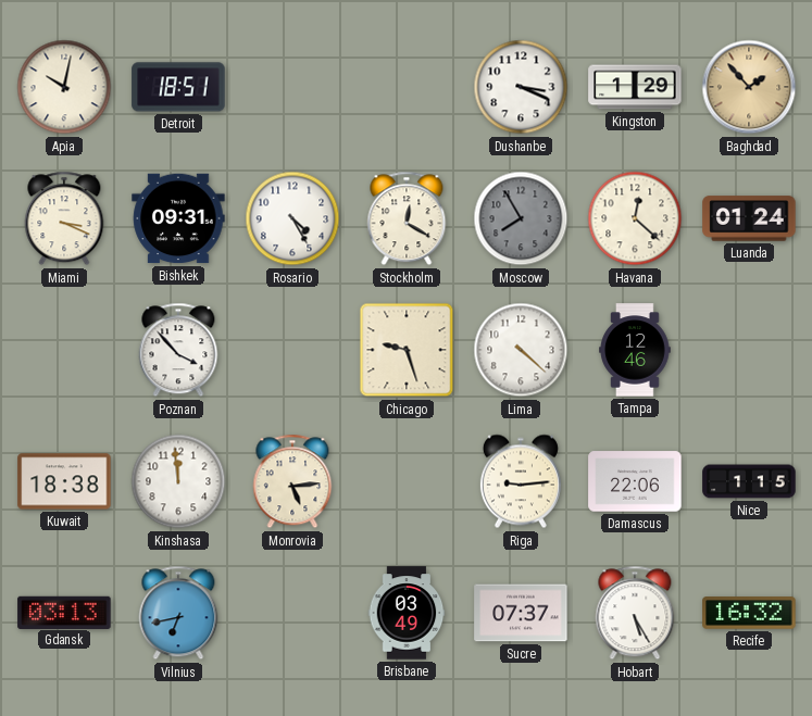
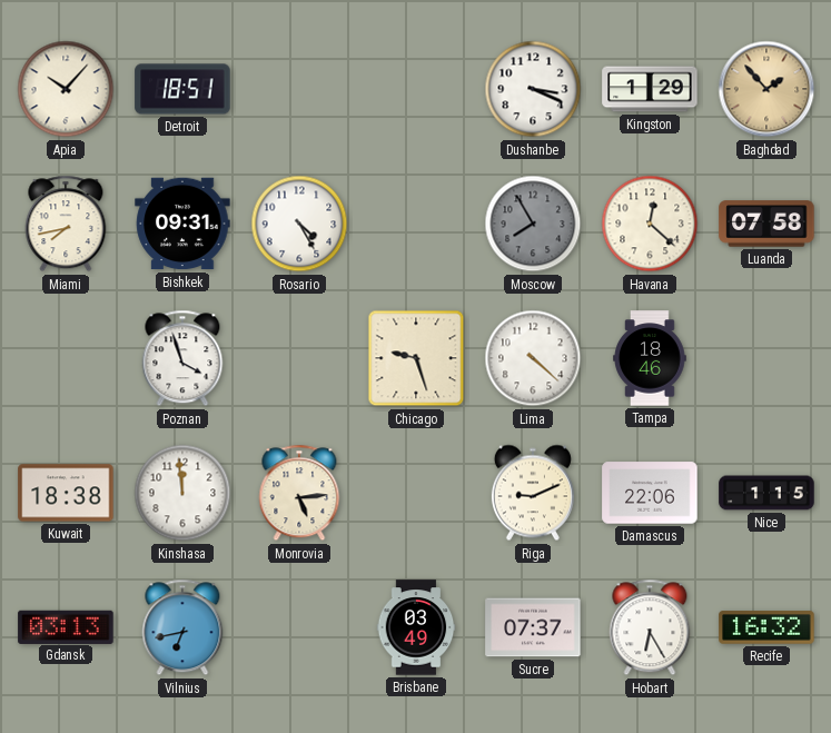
Apia: 10:02 -> 10:07
Miami: 3:19 -> 7:43
Stockholm: 12:20 -> none
Luanda: 01:24 -> 07:58
Poznan: 3:53 -> 3:57
Tampa: 12:46 -> 18:46
Riga: 9:14 -> 9:11
Hobart: 5:25 -> 6:25
